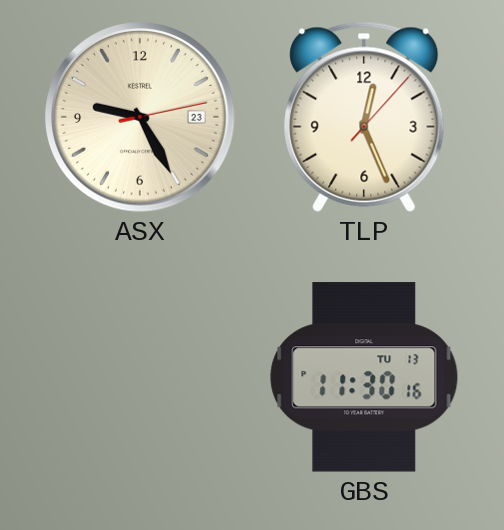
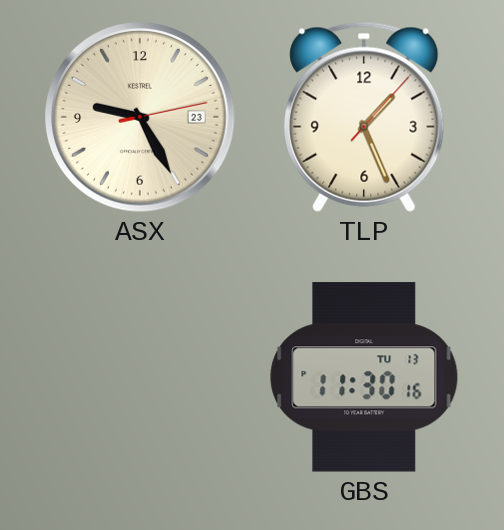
TLP: 12:26 -> 1:26
